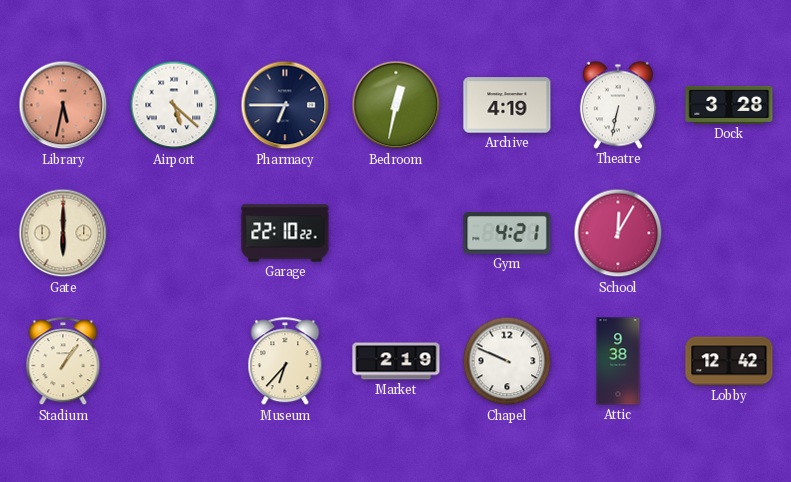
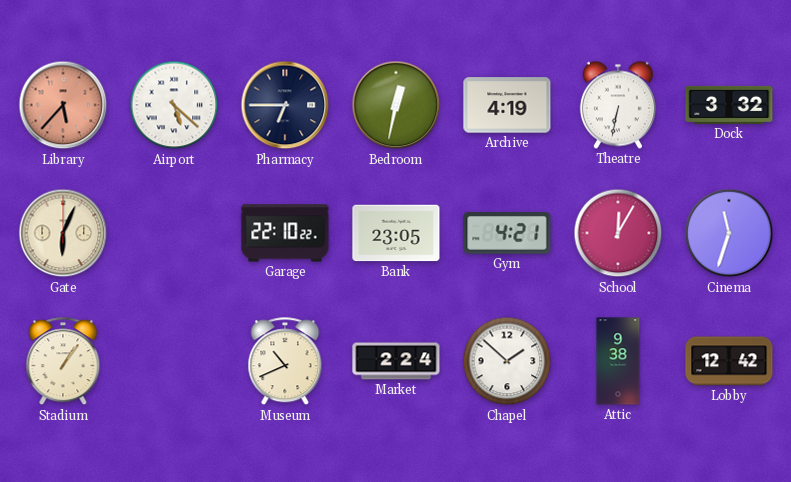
Library: 5:32 -> 5:37
Dock: 3:28 -> 3:32
Gate: 6:00 -> 6:04
Bank: none -> 23:05
Cinema: none -> 11:33
Museum: 6:37 -> 10:41
Market: 2:19 -> 2:24
Chapel: 9:49 -> 1:52
